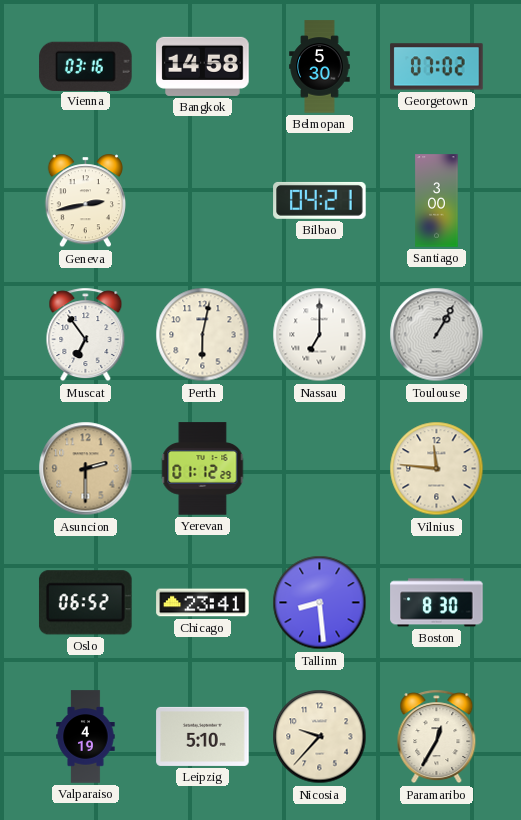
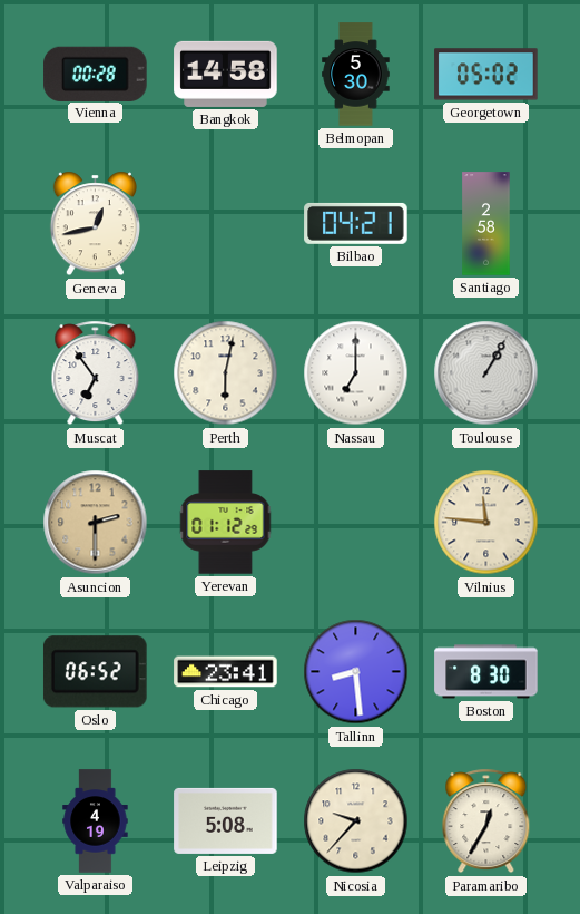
Vienna: 03:16 -> 00:28
Georgetown: 07:02 -> 05:02
Geneva: 2:43 -> 12:43
Santiago: 3:00 -> 2:58
Leipzig: 5:10 -> 5:08
